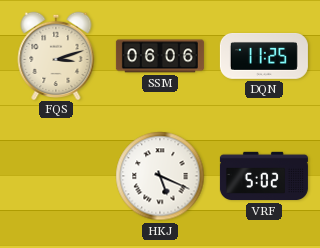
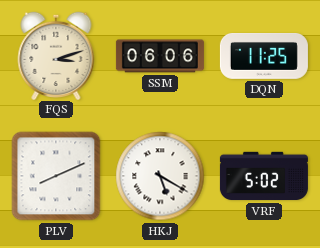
PLV: none -> 8:11
HKJ: 5:19 -> 5:20
